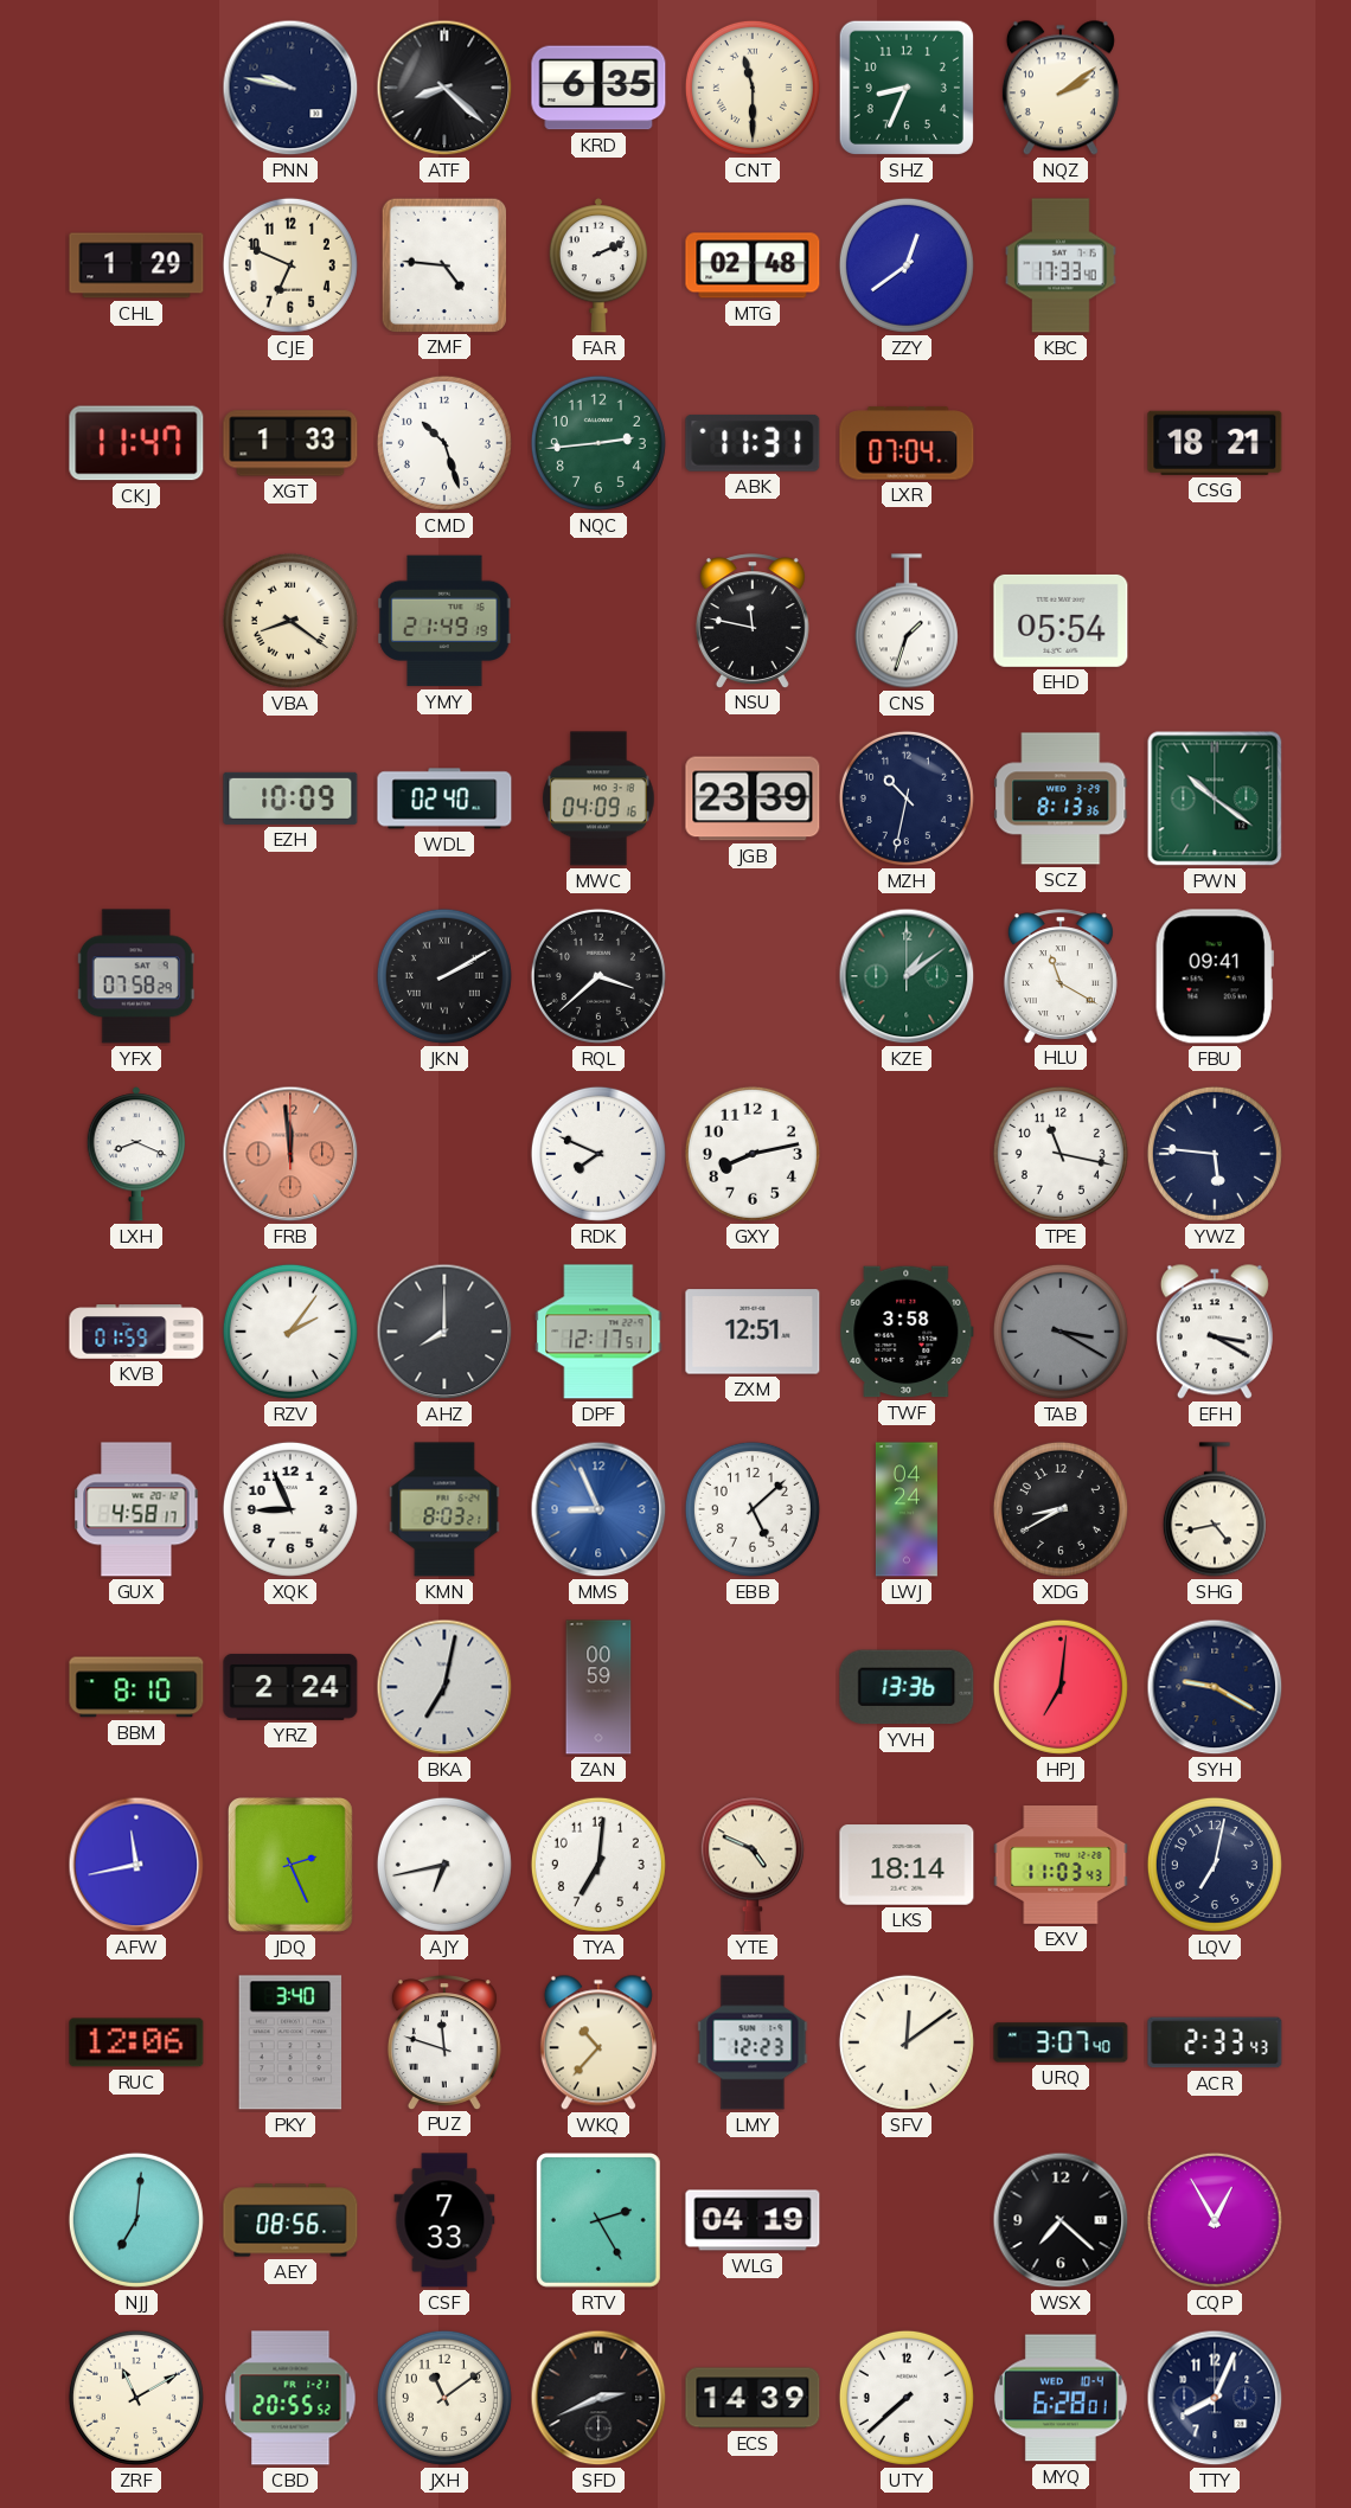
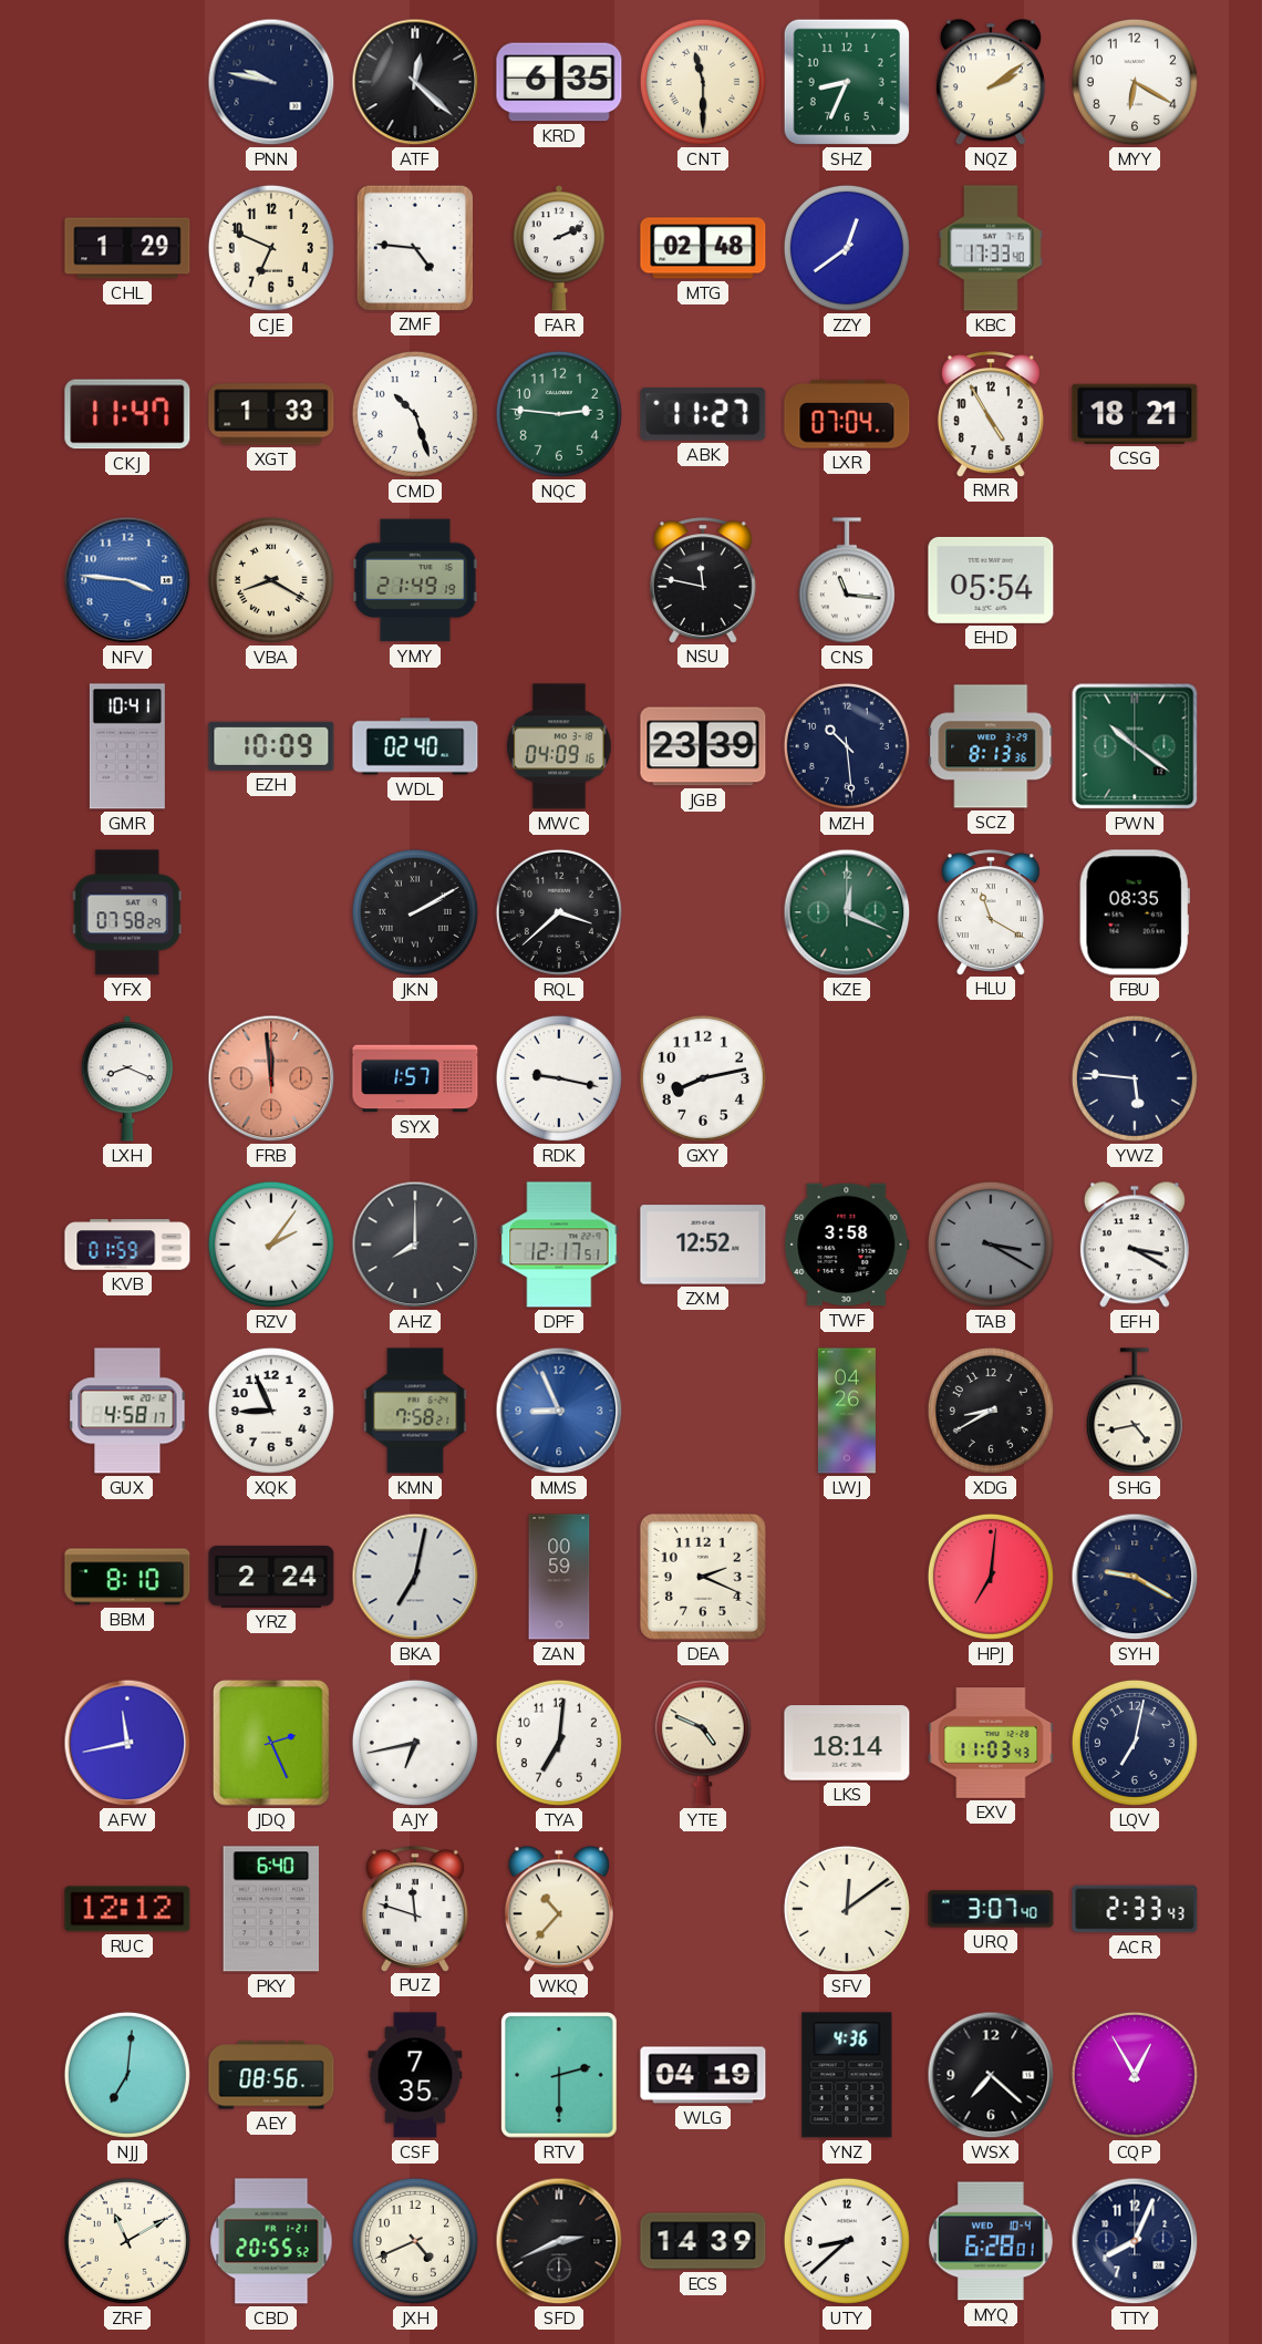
ATF: 8:22 -> 12:22
MYY: none -> 6:20
NQC: 2:44 -> 2:46
ABK: 11:31 -> 11:27
RMR: none -> 4:55
NFV: none -> 3:46
VBA: 8:21 -> 8:20
CNS: 1:33 -> 11:16
GMR: none -> 10:41
MZH: 10:32 -> 10:29
KZE: 1:09 -> 12:19
FBU: 09:41 -> 08:35
SYX: none -> 1:57
RDK: 7:49 -> 9:17
TPE: 11:17 -> none
ZXM: 12:51 -> 12:52
KMN: 8:03 -> 7:58
EBB: 5:08 -> none
LWJ: 04:24 -> 04:26
DEA: none -> 2:19
YVH: 13:36 -> none
RUC: 12:06 -> 12:12
PKY: 3:40 -> 6:40
LMY: 12:23 -> none
CSF: 7:33 -> 7:35
RTV: 2:25 -> 2:30
YNZ: none -> 4:36
JXH: 11:09 -> 4:41
UTY: 7:38 -> 8:38
